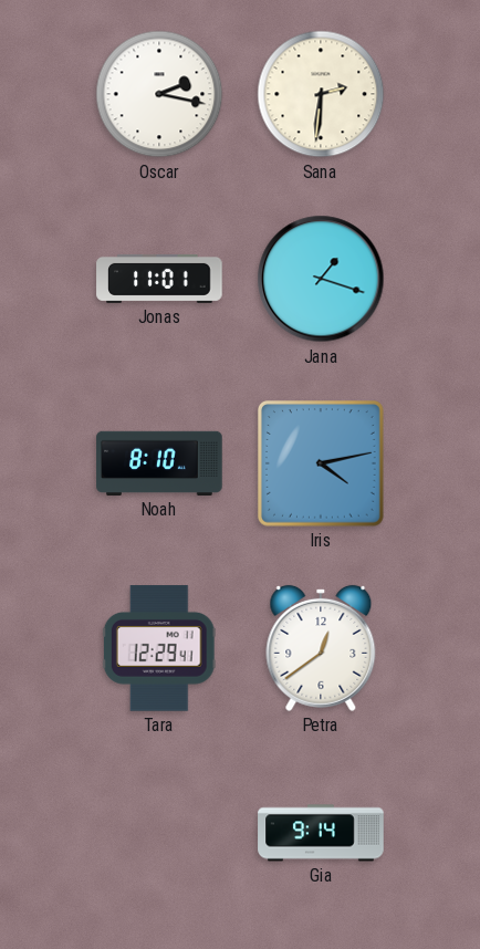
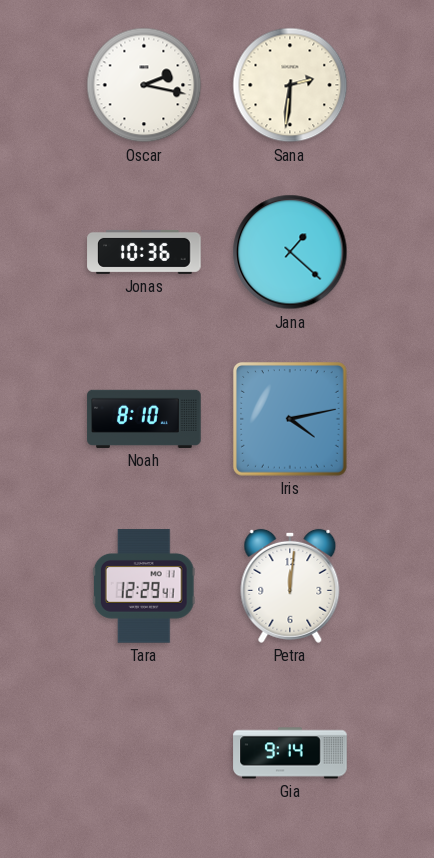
Jonas: 11:01 -> 10:36
Jana: 1:18 -> 1:22
Petra: 12:39 -> 12:01
